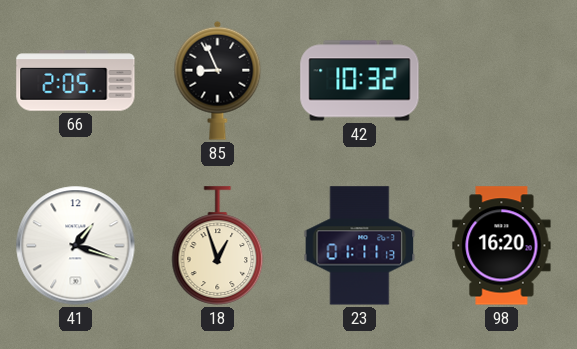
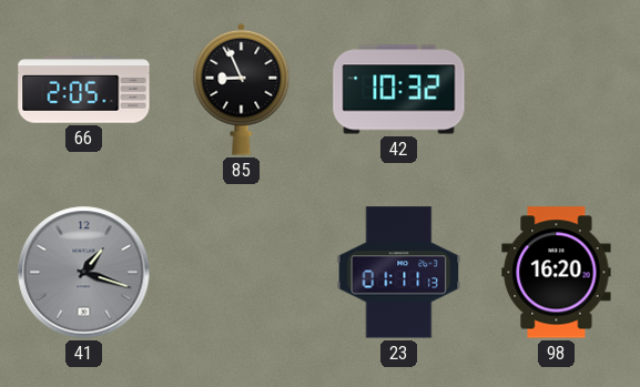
41 dial: white -> grey
18: 12:57 -> none
